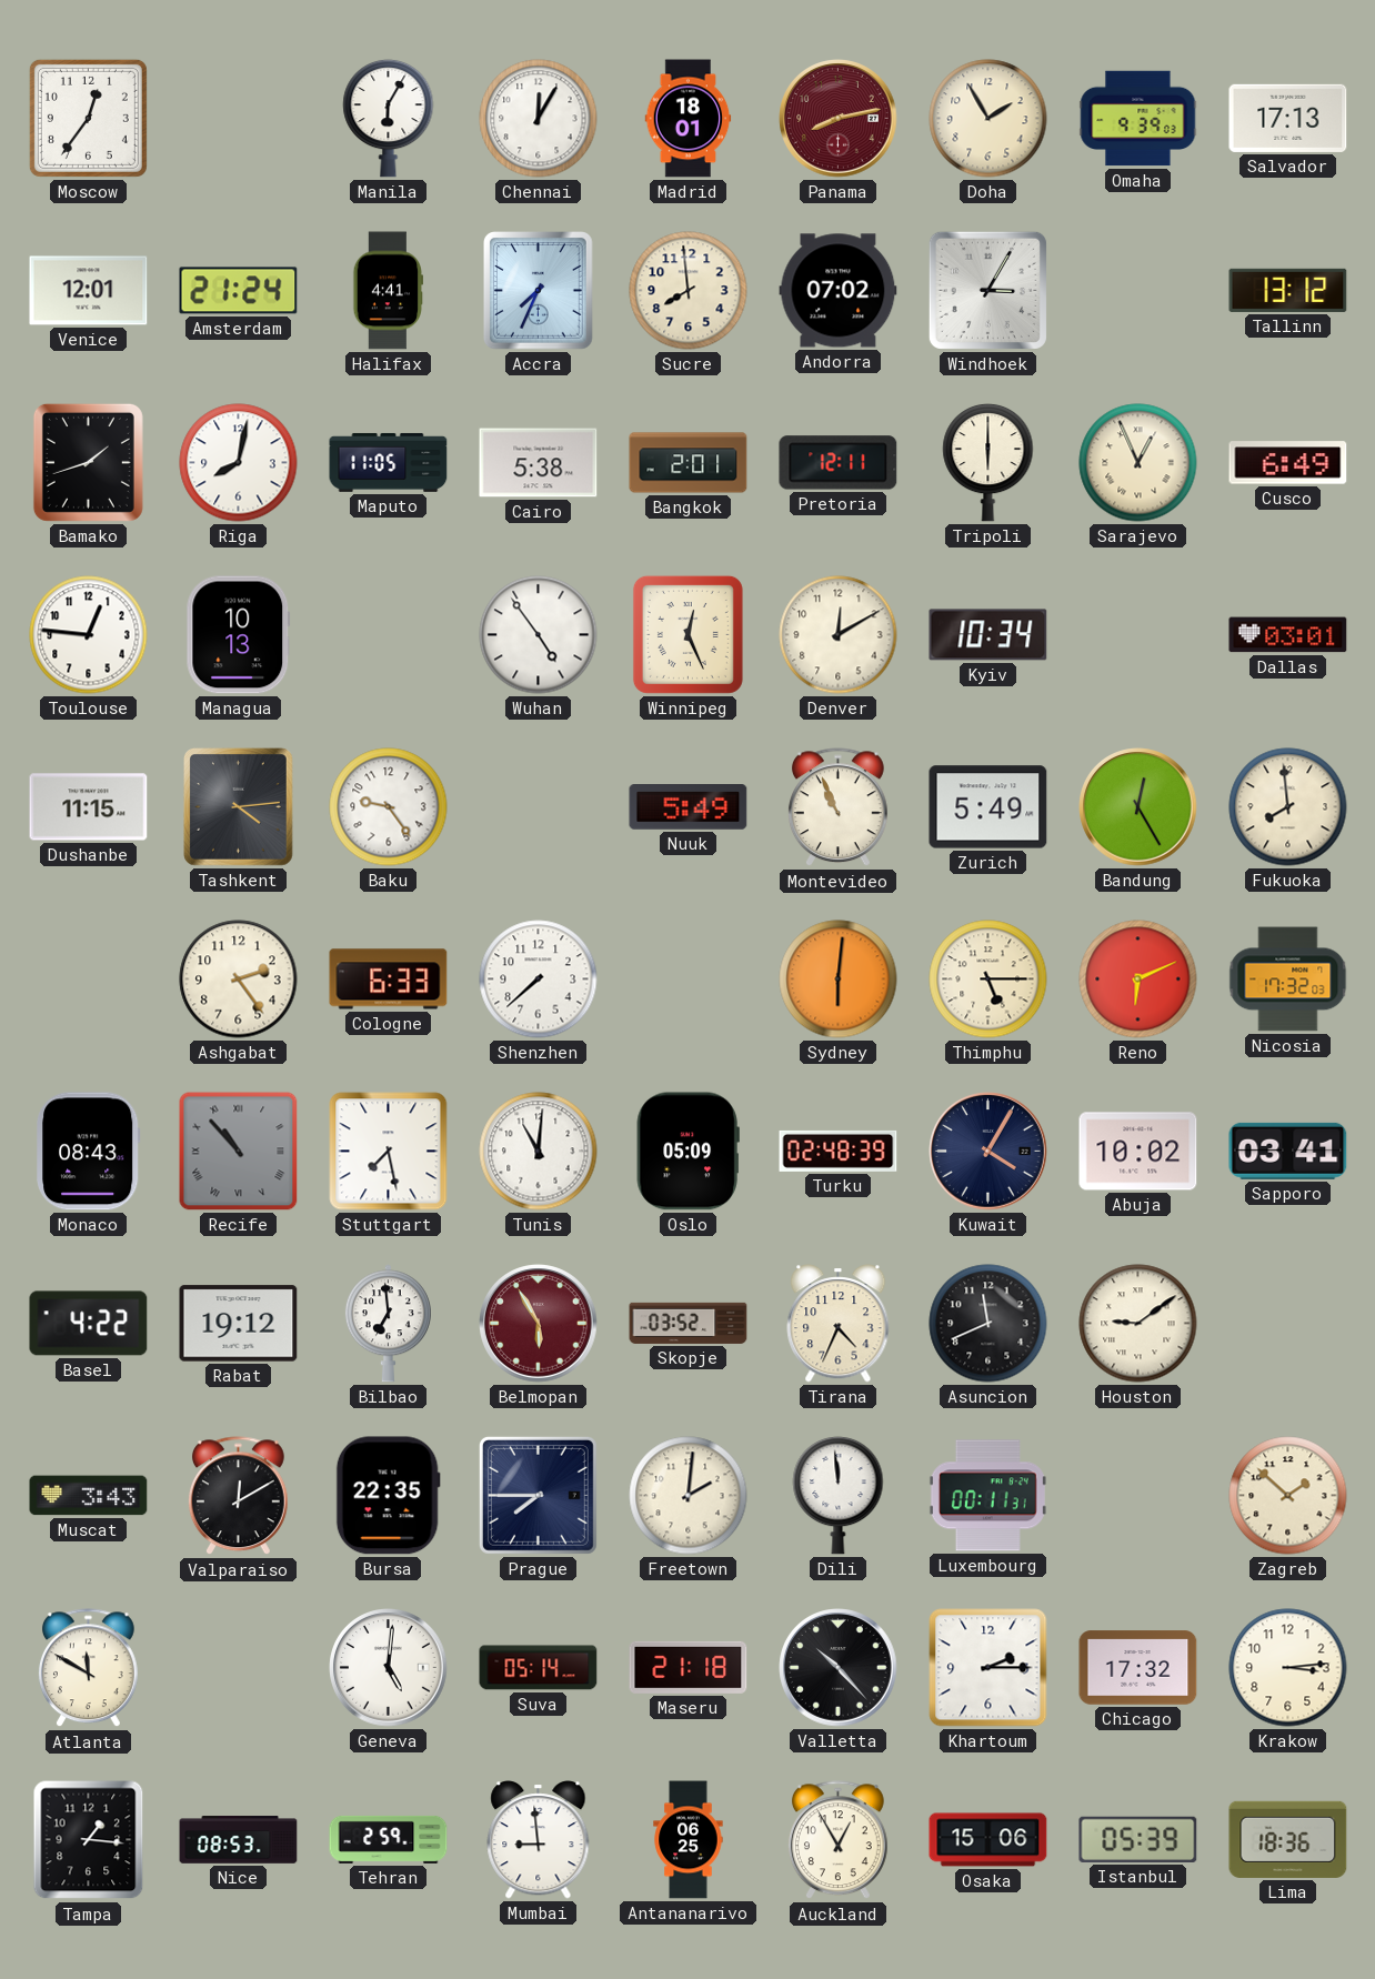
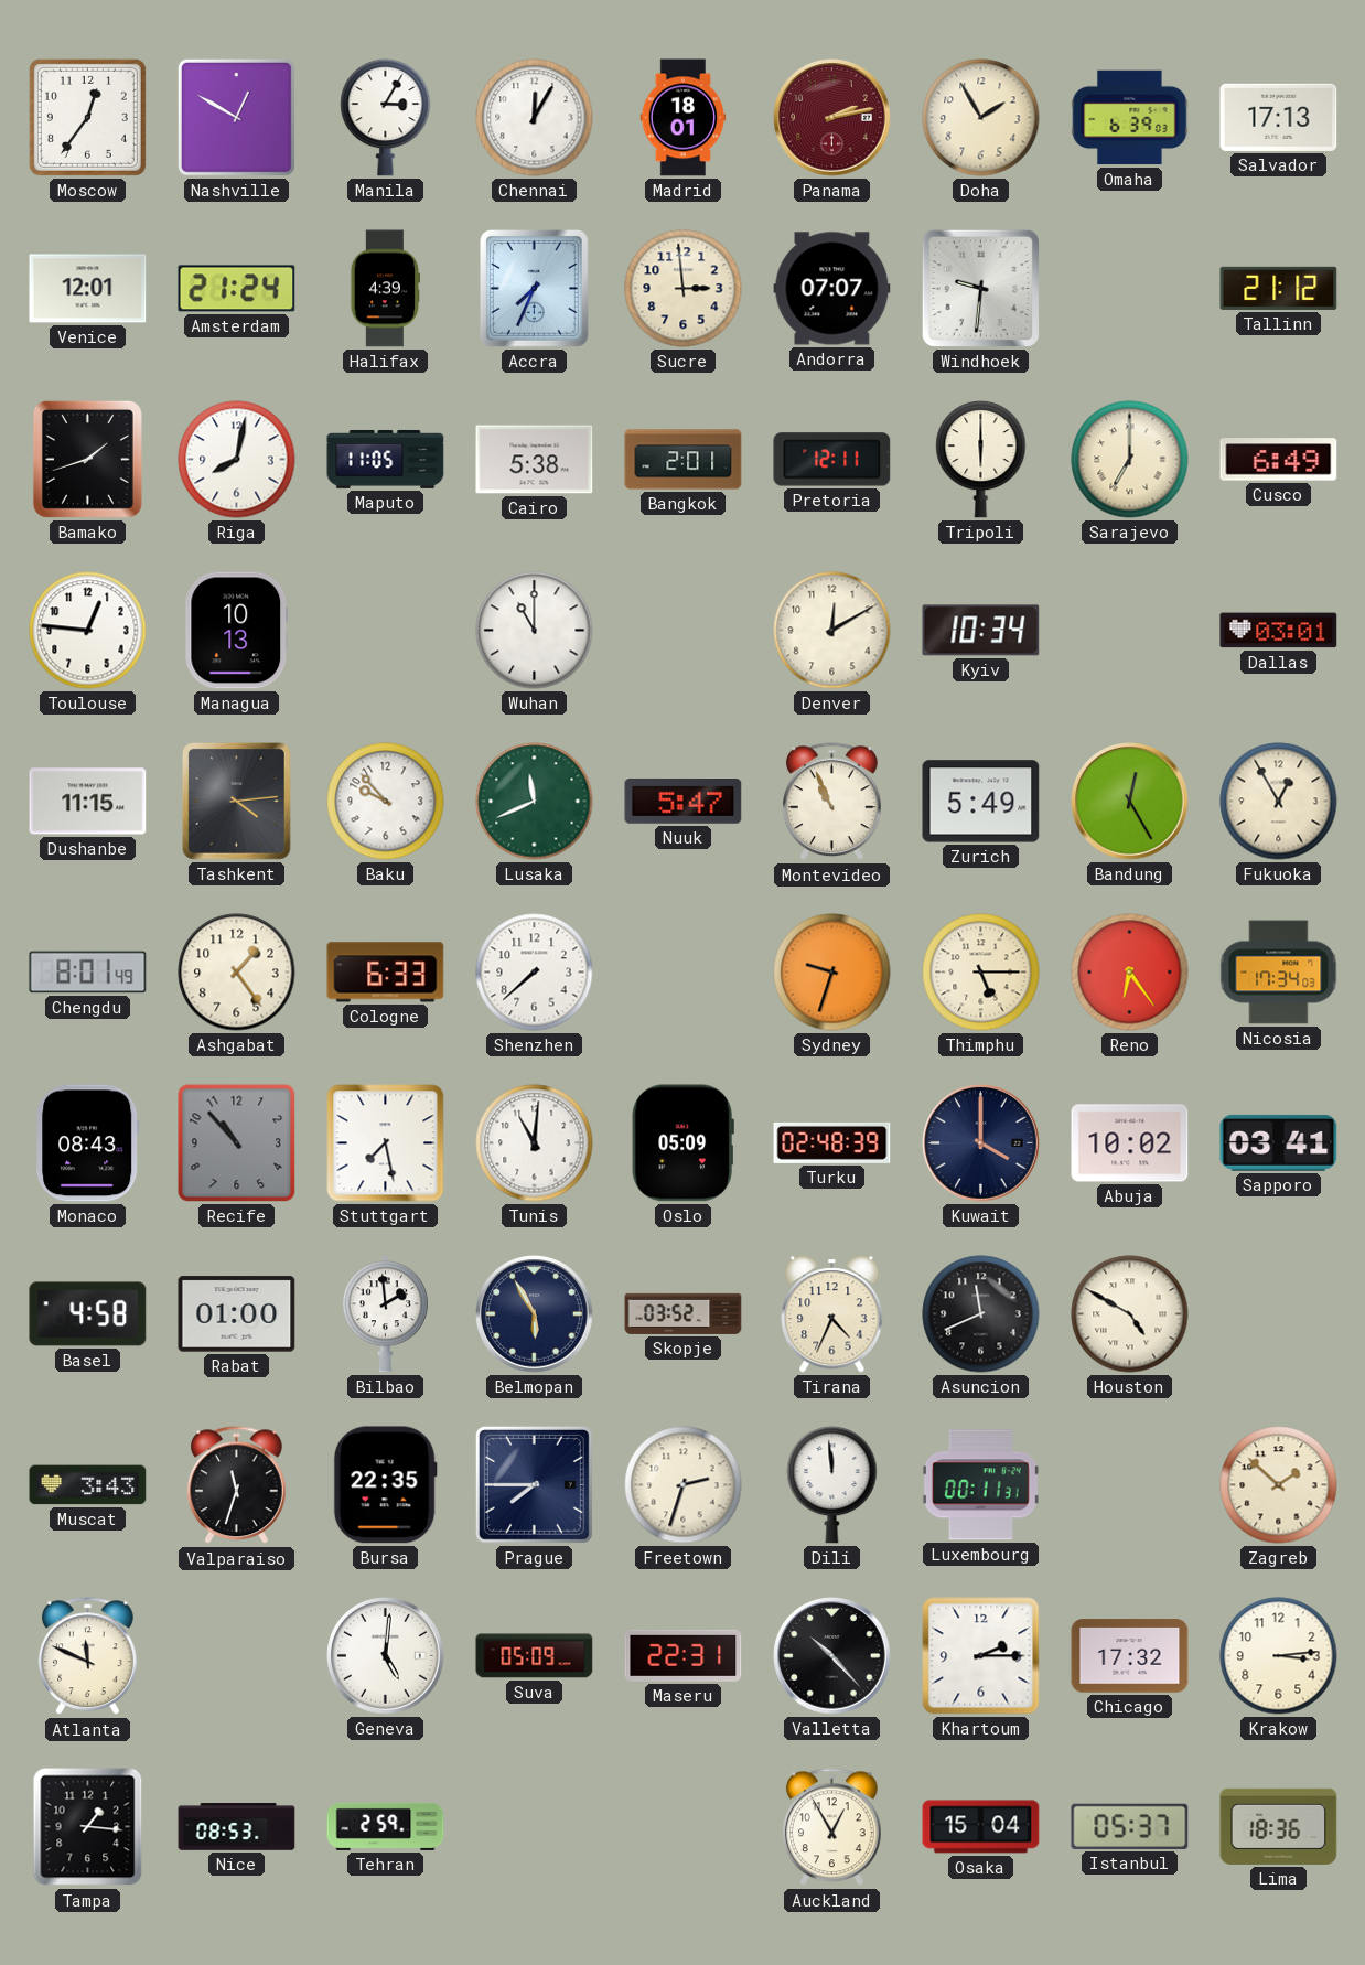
Nashville: none -> 12:50
Manila: 6:05 -> 3:05
Panama: 8:13 -> 2:13
Omaha: 9:39 -> 6:39
Halifax: 4:41 -> 4:39
Sucre: 7:59 -> 2:59
Andorra: 07:02 -> 07:07
Windhoek: 3:05 -> 9:31
Tallinn: 13:12 -> 21:12
Sarajevo: 12:56 -> 7:00
Wuhan: 4:54 -> 11:00
Winnipeg: 12:26 -> none
Baku: 9:24 -> 9:53
Lusaka: none -> 11:41
Nuuk: 5:49 -> 5:47
Fukuoka: 7:59 -> 12:55
Chengdu: none -> 8:01
Ashgabat: 2:24 -> 1:24
Sydney: 6:01 -> 9:33
Reno: 6:11 -> 6:24
Nicosia: 17:32 -> 17:34
Recife numerals: Roman -> Arabic
Kuwait: 4:05 -> 4:00
Basel: 4:22 -> 4:58
Rabat: 19:12 -> 01:00
Bilbao: 6:59 -> 1:59
Belmopan dial: burgundy -> navy
Houston: 9:09 -> 4:50
Valparaiso: 12:10 -> 11:33
Freetown: 2:01 -> 2:33
Atlanta: 11:50 -> 11:49
Suva: 05:14 -> 05:09
Maseru: 21:18 -> 22:31
Mumbai: 8:59 -> none
Antananarivo: 06:25 -> none
Osaka: 15:06 -> 15:04
Istanbul: 05:39 -> 05:37
